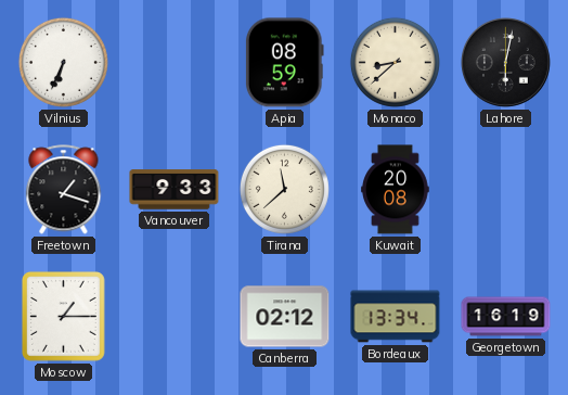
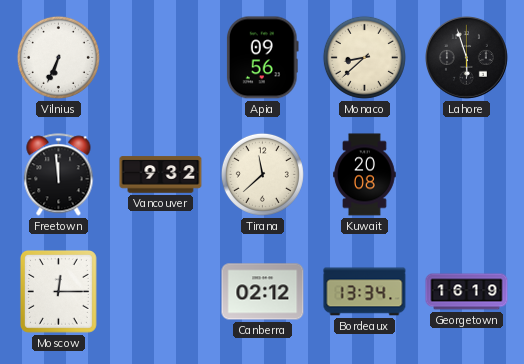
Apia: 08:59 -> 09:56
Lahore: 6:02 -> 5:57
Freetown: 1:18 -> 11:59
Vancouver: 9:33 -> 9:32
Moscow: 1:15 -> 12:15
